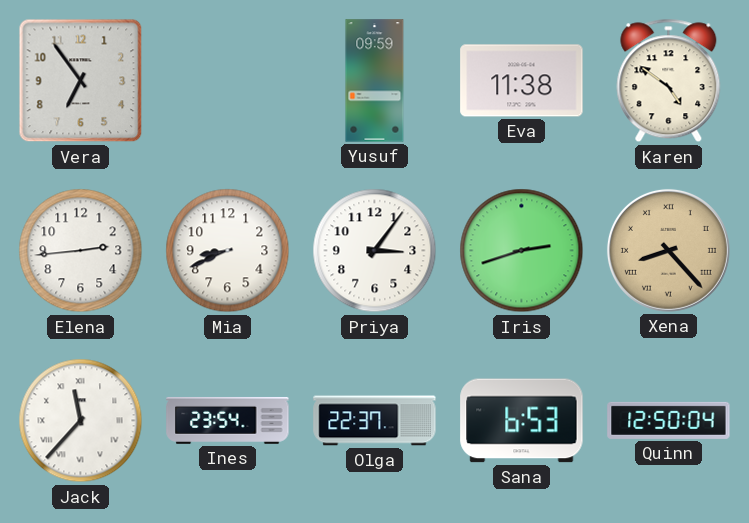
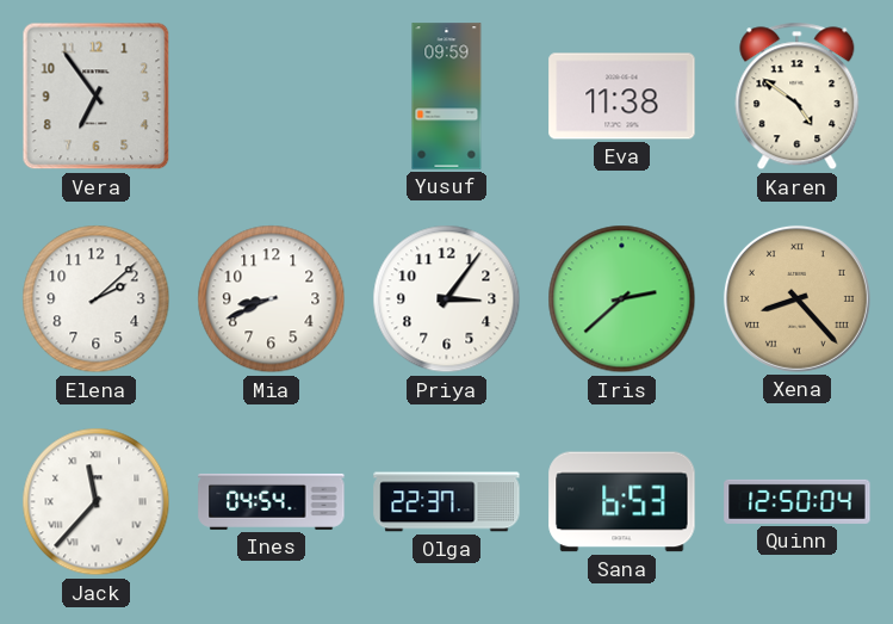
Elena: 2:44 -> 2:08
Iris: 2:42 -> 2:38
Ines: 23:54 -> 04:54
